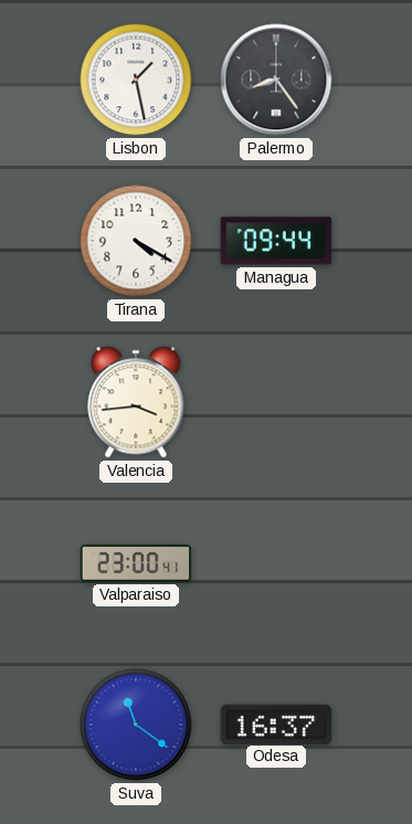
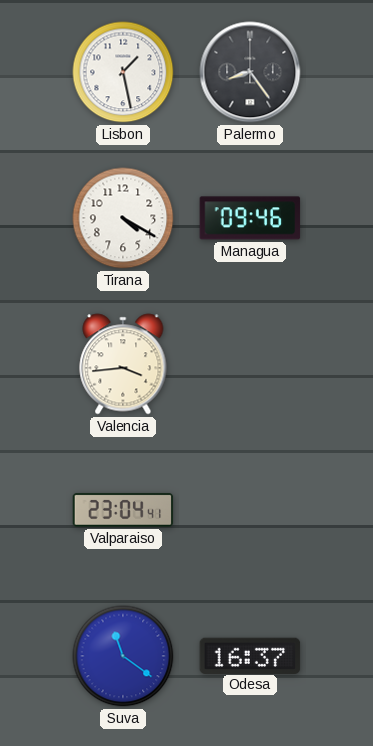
Managua: 09:44 -> 09:46
Valparaiso: 23:00 -> 23:04
